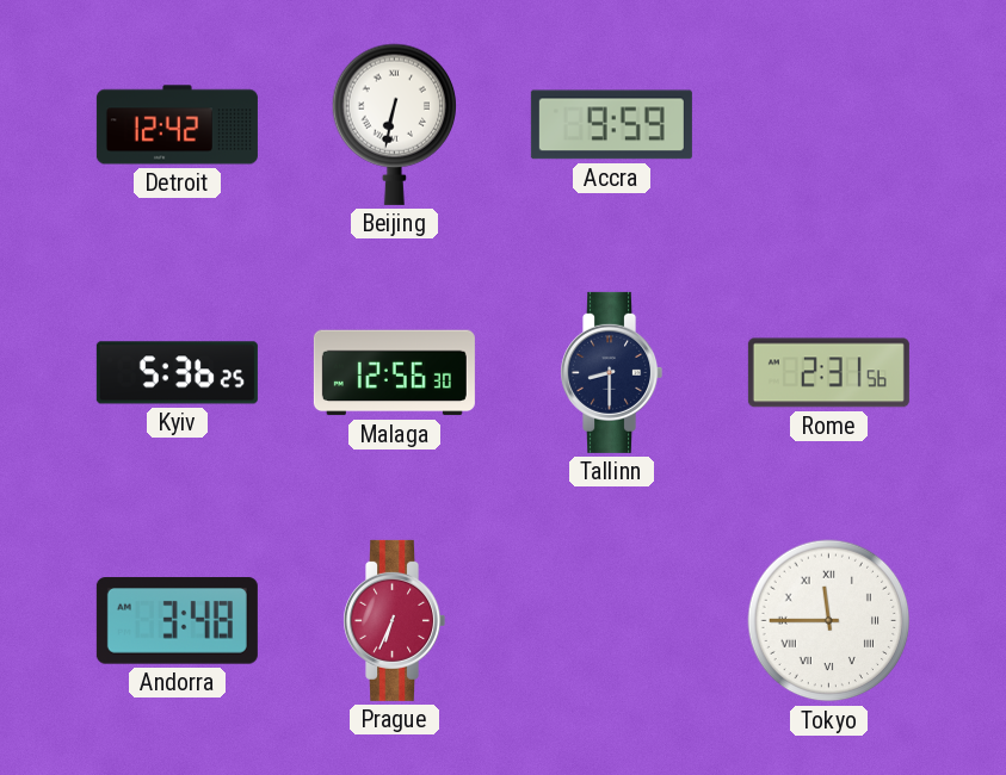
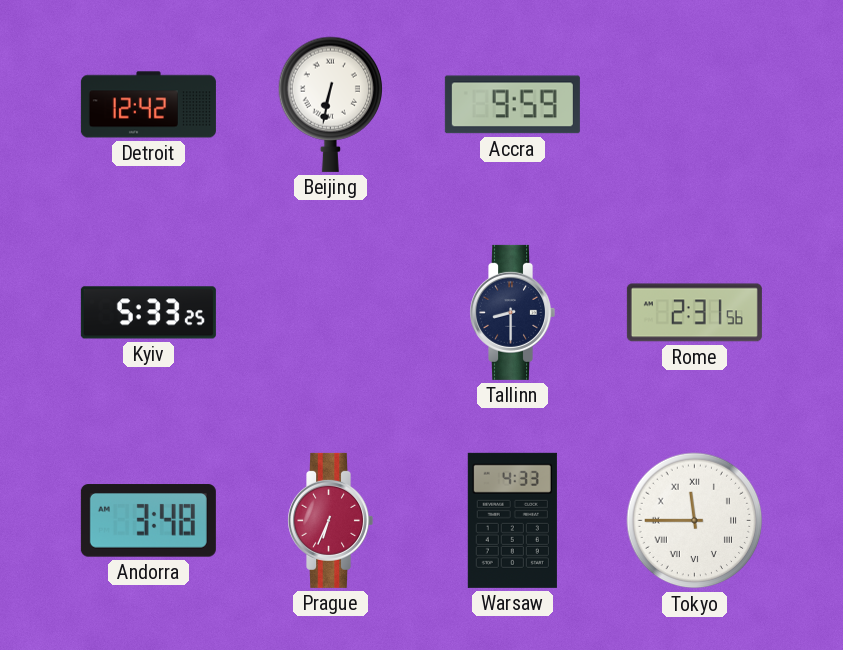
Kyiv: 5:36 -> 5:33
Malaga: 12:56 -> none
Warsaw: none -> 4:33
